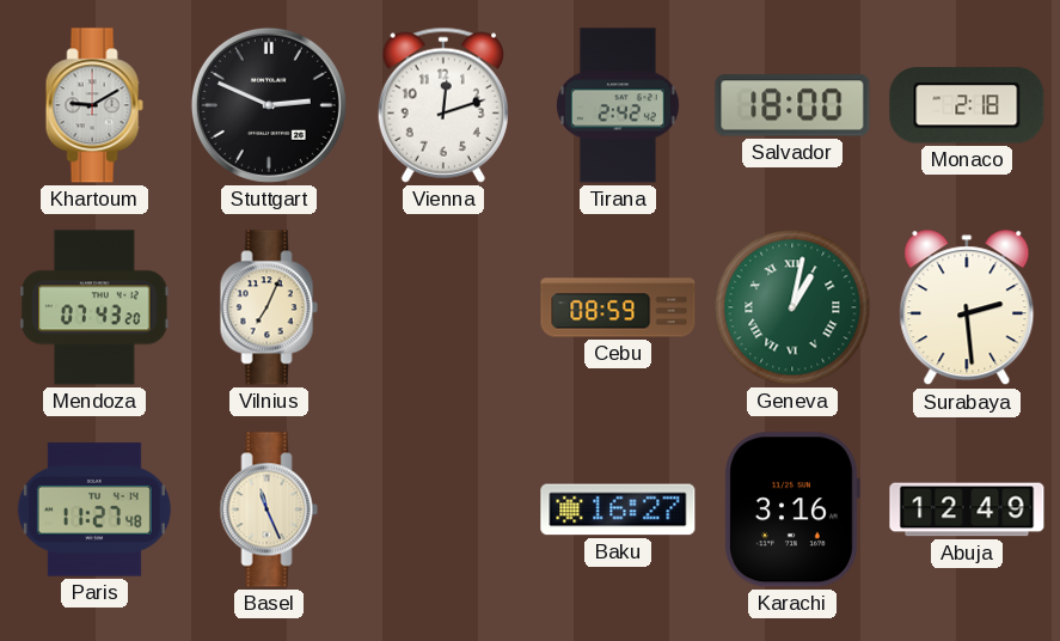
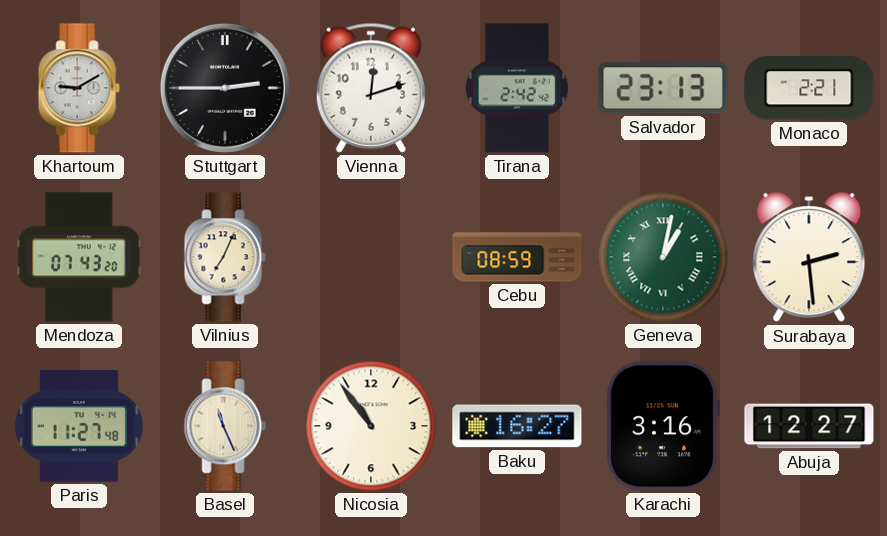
Stuttgart: 2:49 -> 2:45
Salvador: 18:00 -> 23:13
Monaco: 2:18 -> 2:21
Nicosia: none -> 10:54
Abuja: 12:49 -> 12:27
